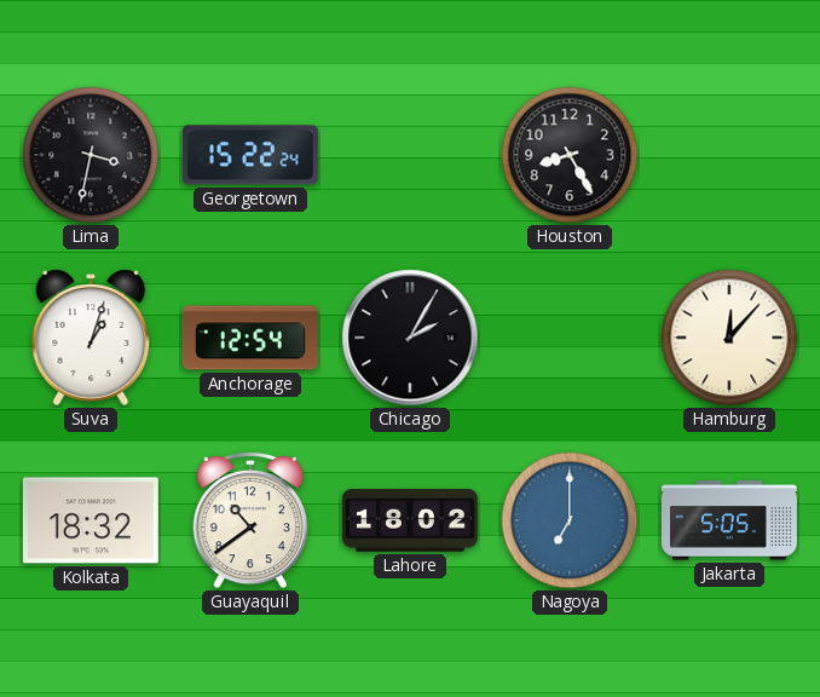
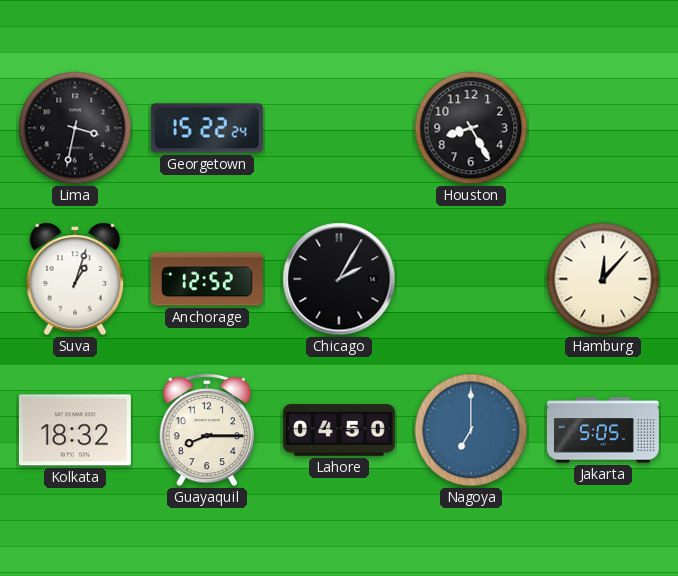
Anchorage: 12:54 -> 12:52
Guayaquil: 10:39 -> 8:15
Lahore: 18:02 -> 04:50
